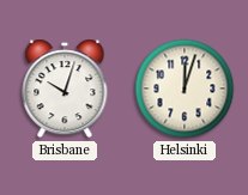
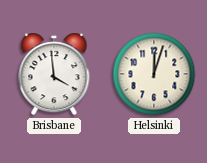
Brisbane: 10:03 -> 3:59
